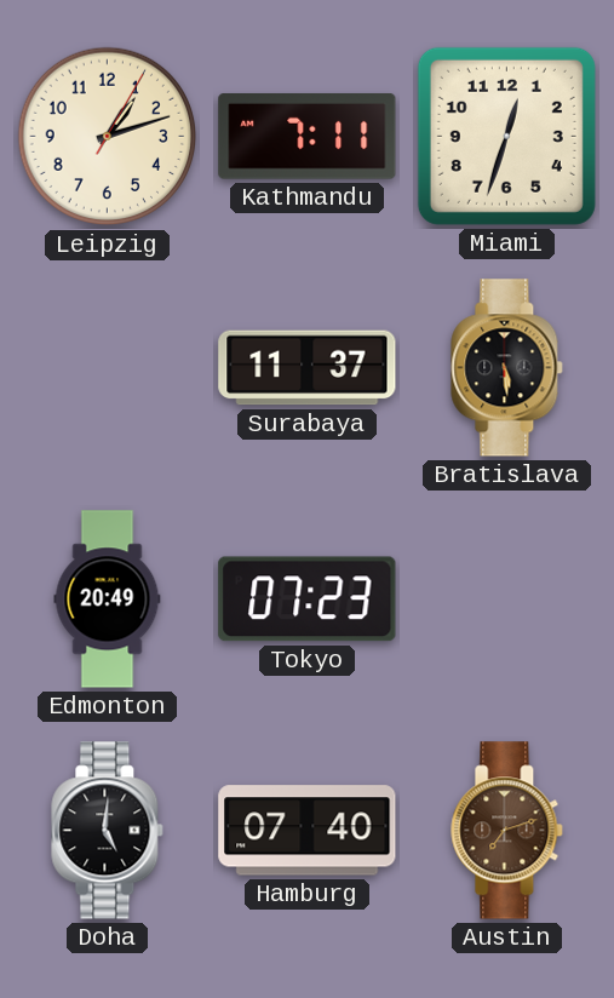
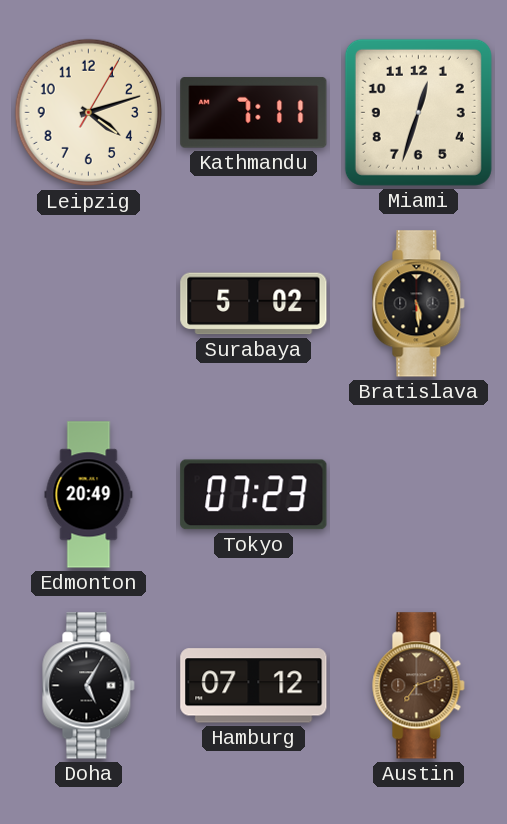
Leipzig: 1:12 -> 4:12
Surabaya: 11:37 -> 5:02
Doha: 5:01 -> 5:05
Hamburg: 07:40 -> 07:12
